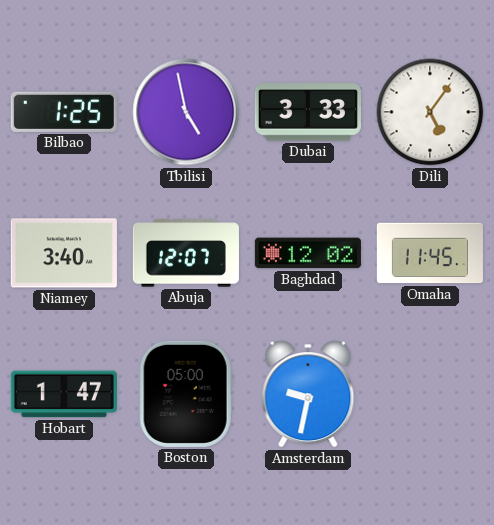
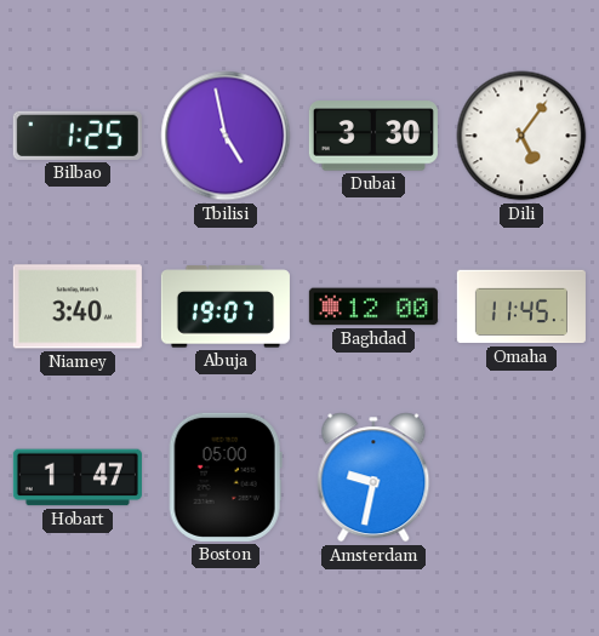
Dubai: 3:33 -> 3:30
Abuja: 12:07 -> 19:07
Baghdad: 12:02 -> 12:00
